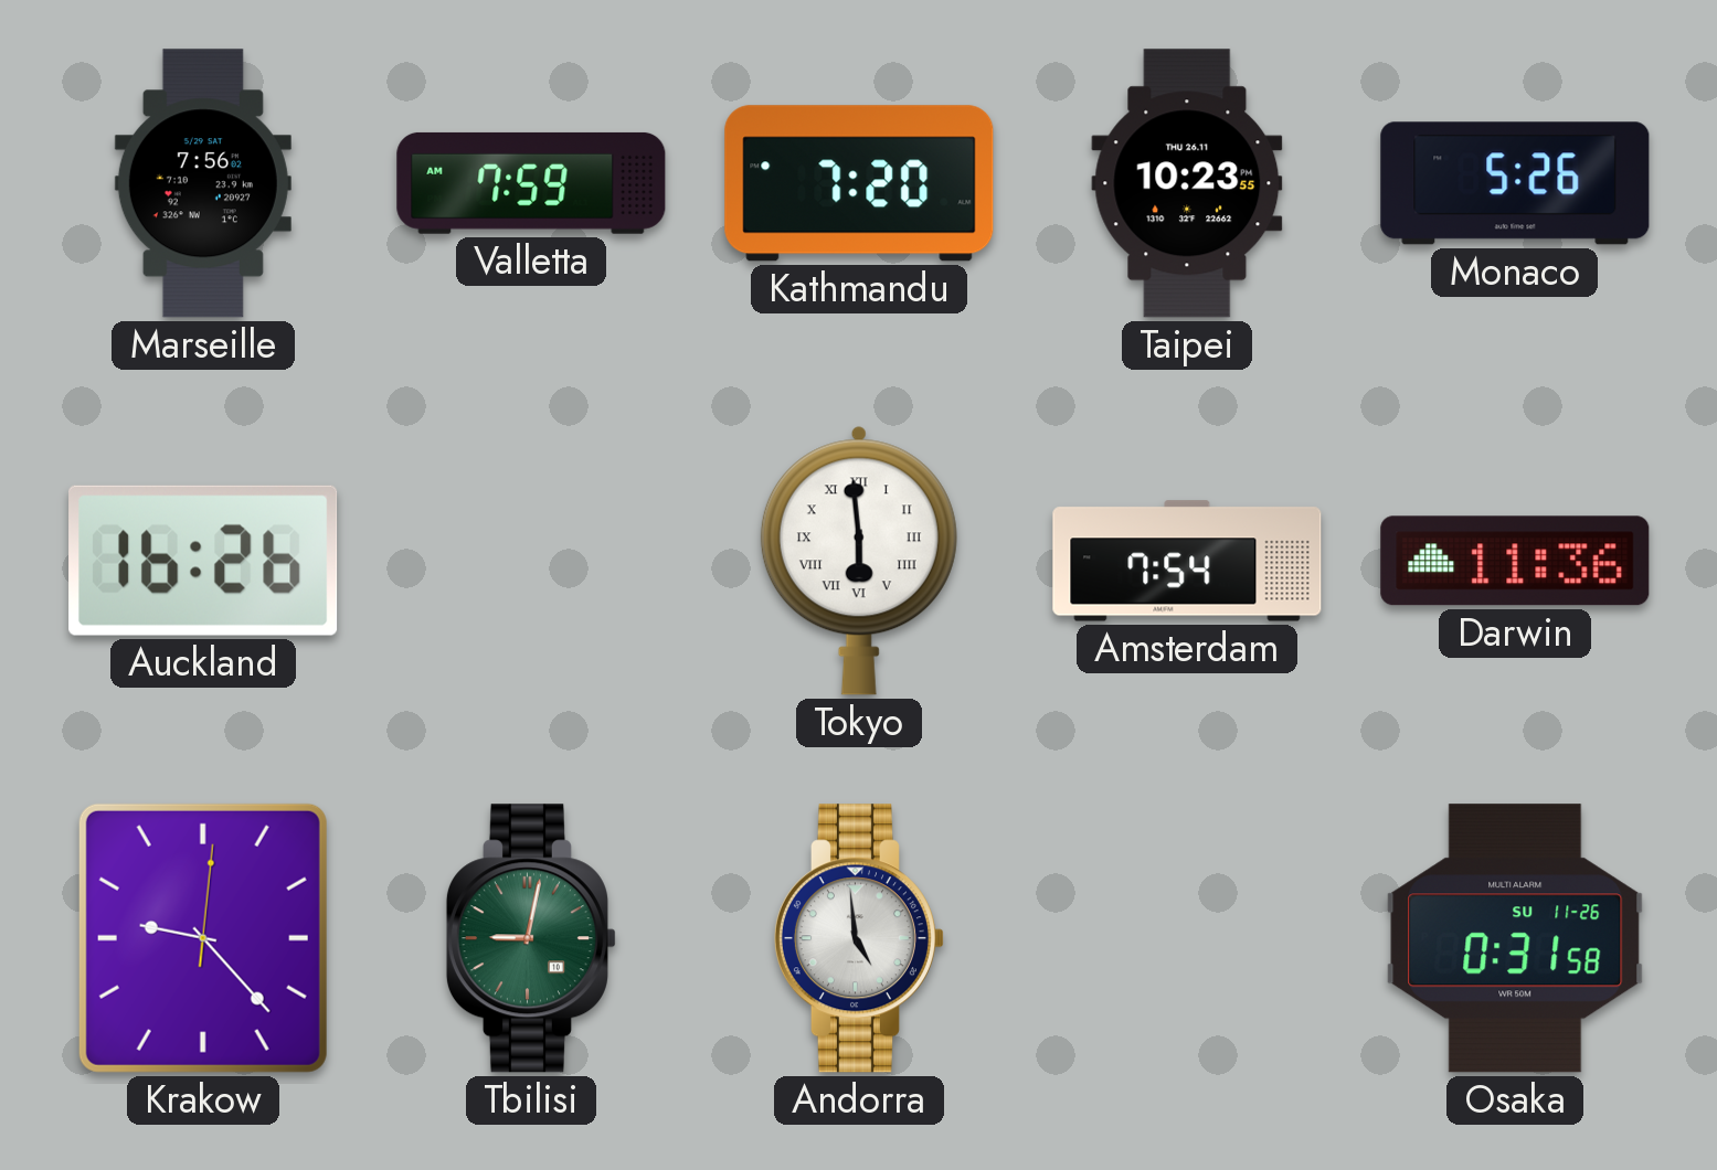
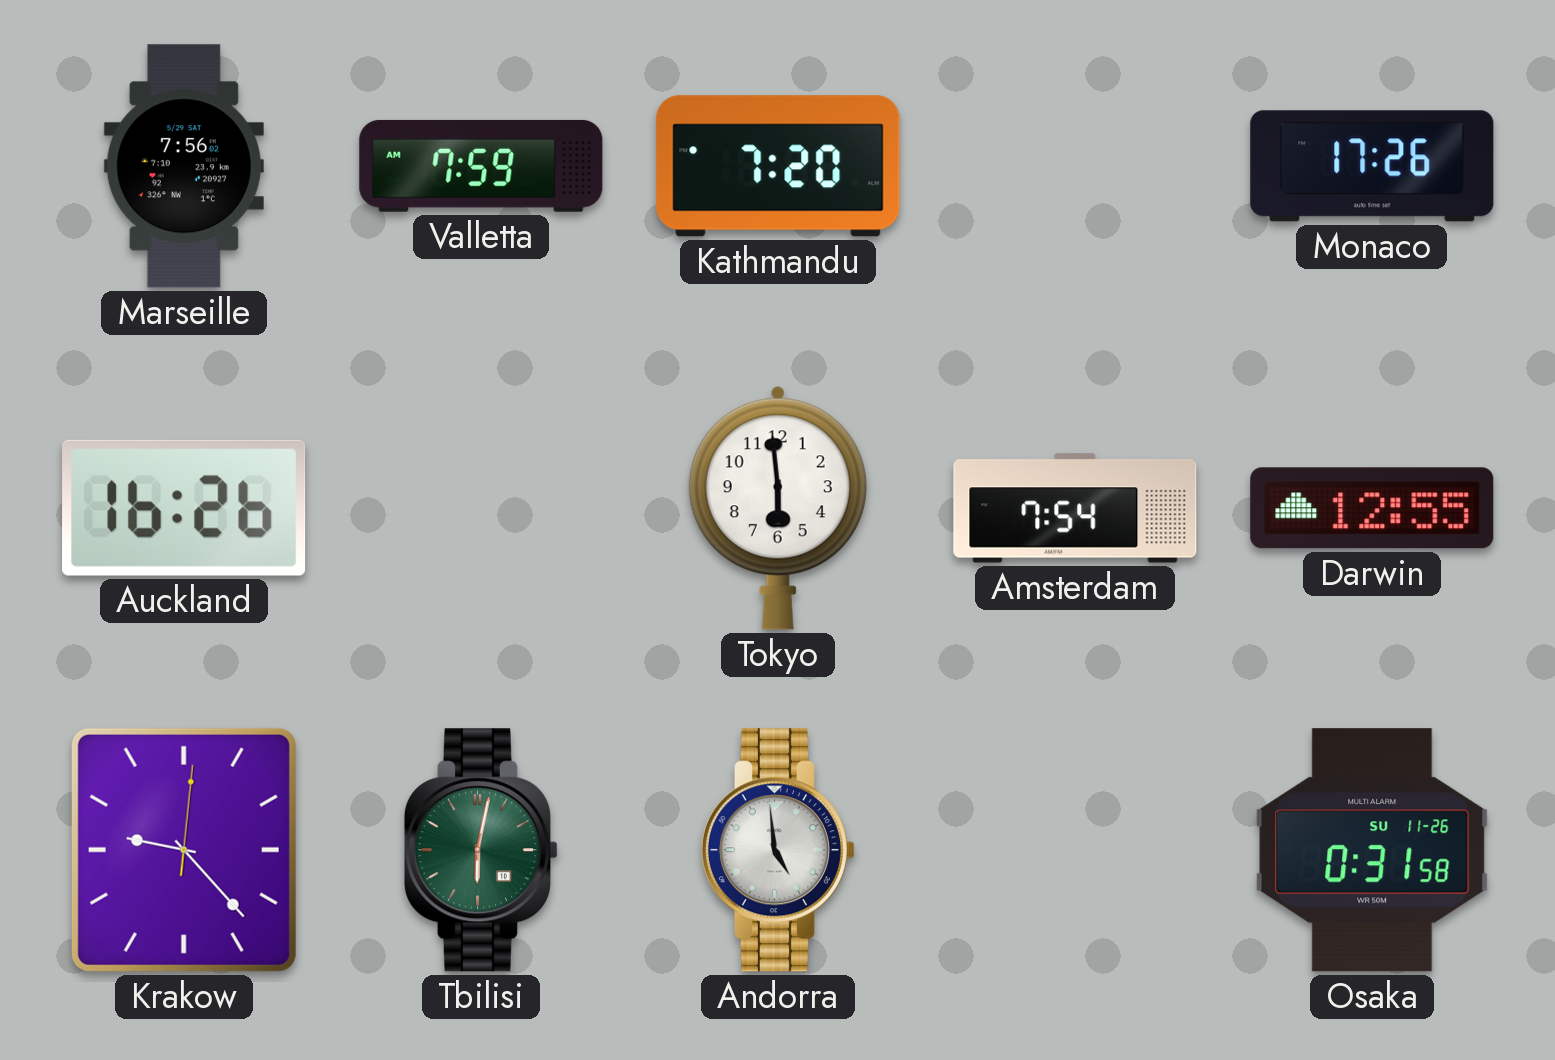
Taipei: 10:23 -> none
Monaco: 5:26 -> 17:26
Tokyo numerals: Roman -> Arabic
Darwin: 11:36 -> 12:55
Tbilisi: 9:02 -> 6:02
